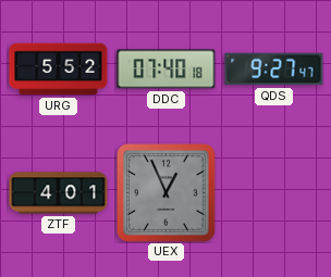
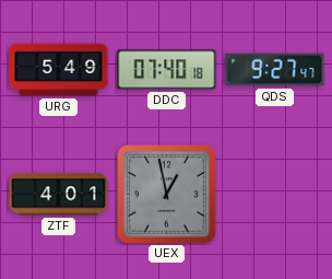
URG: 5:52 -> 5:49
UEX: 12:56 -> 12:58
